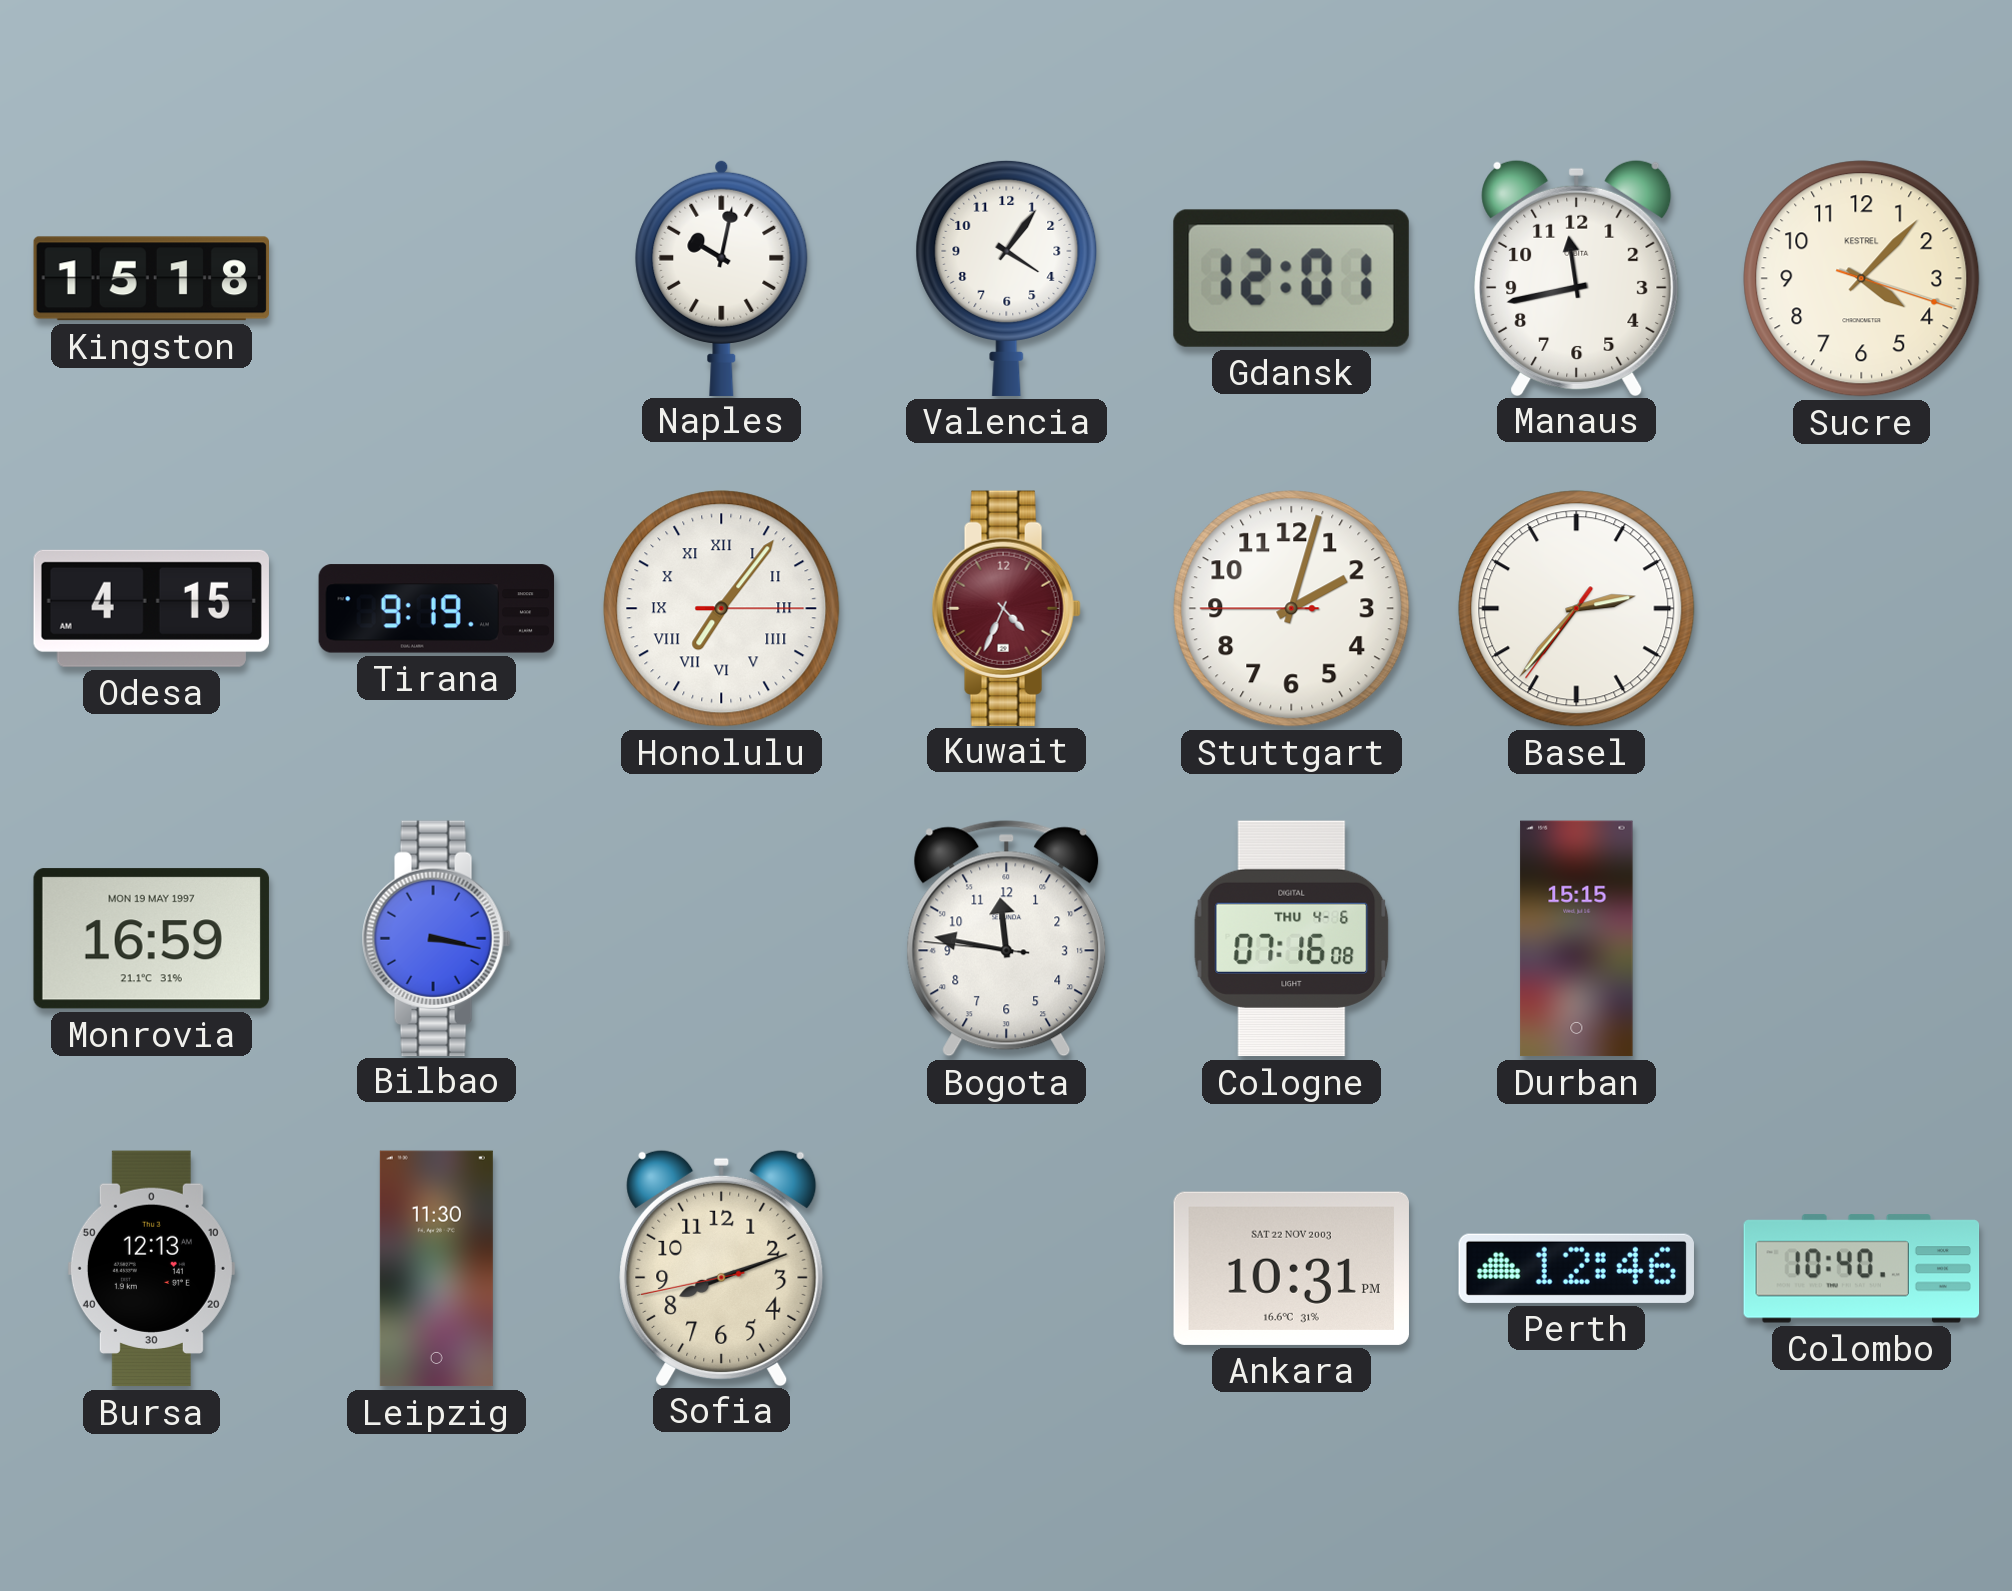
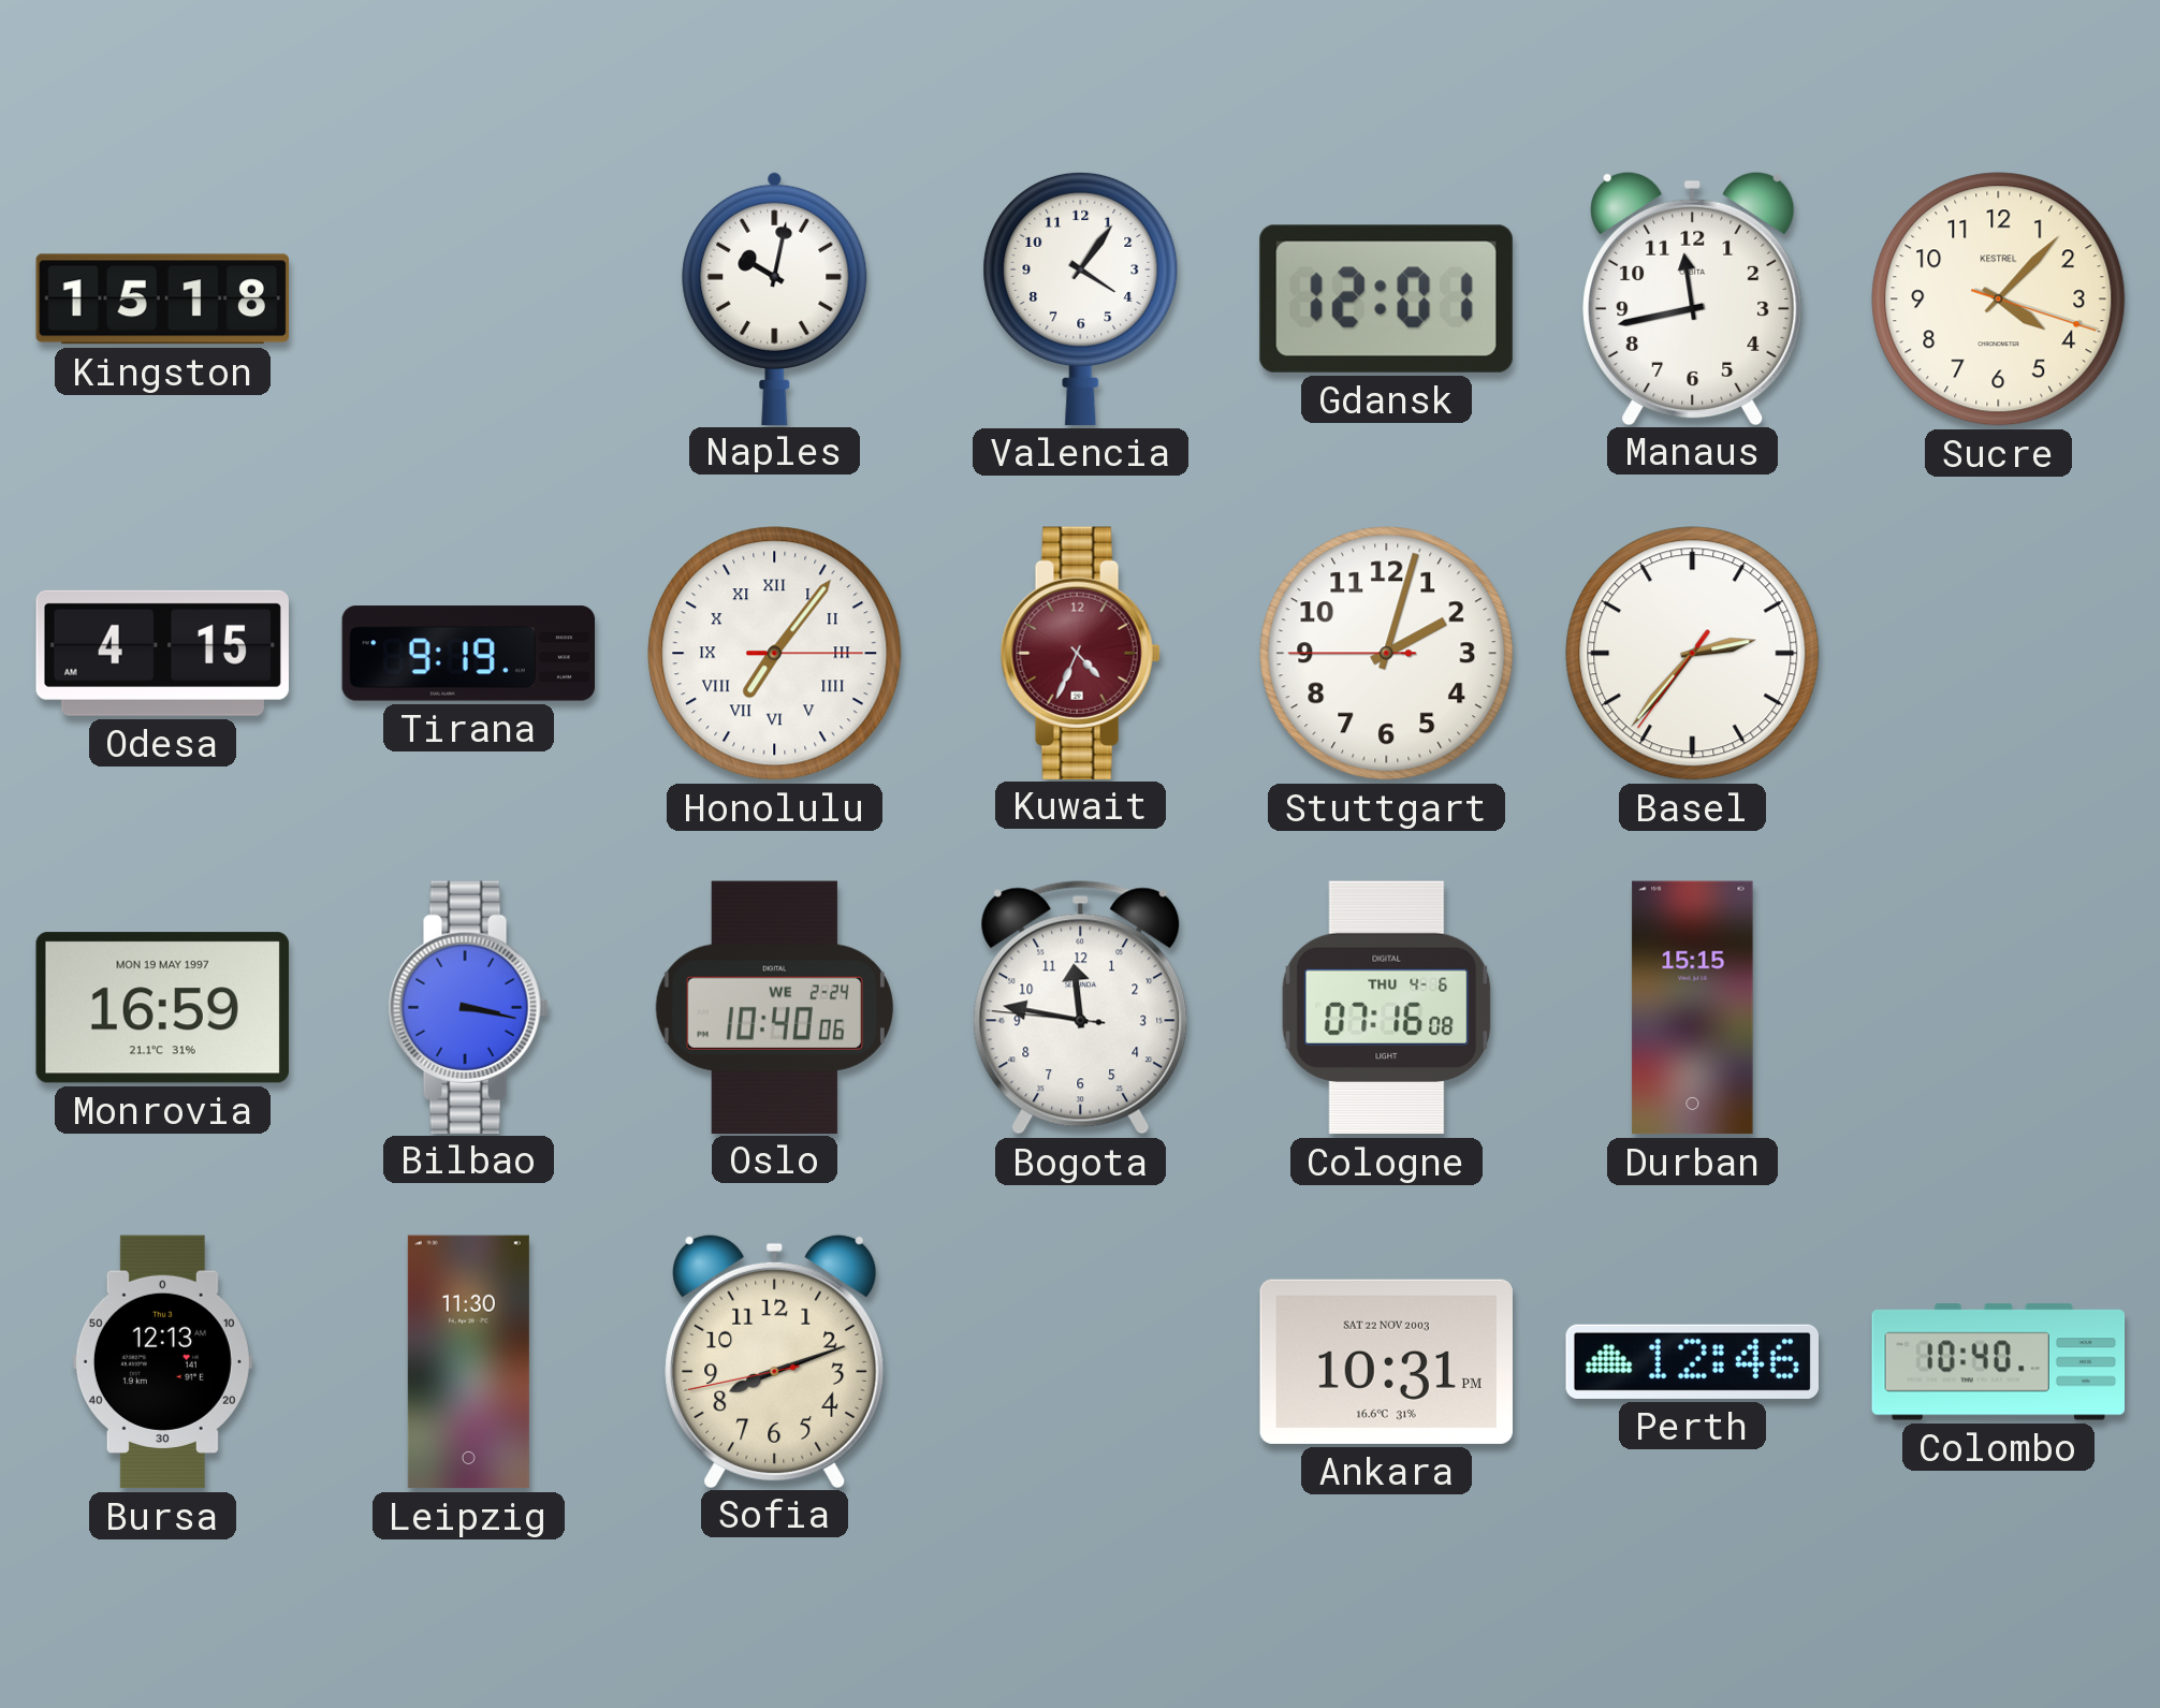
Oslo: none -> 10:40
